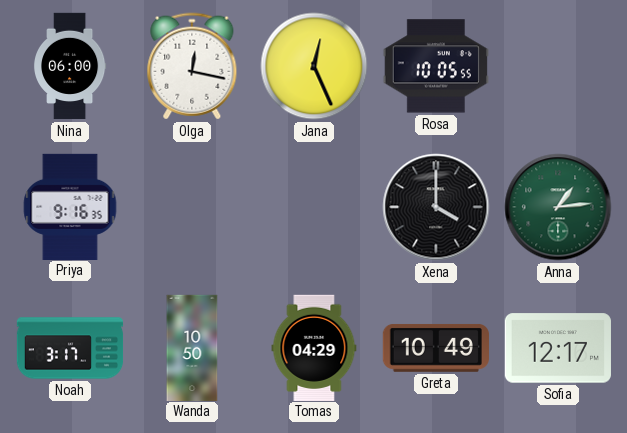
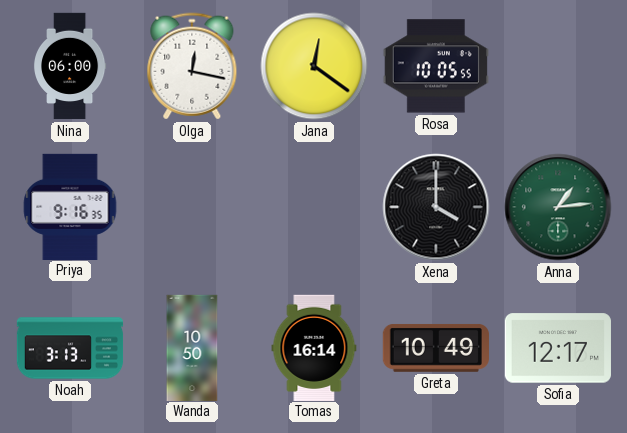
Jana: 12:26 -> 12:21
Noah: 3:17 -> 3:13
Tomas: 04:29 -> 16:14
